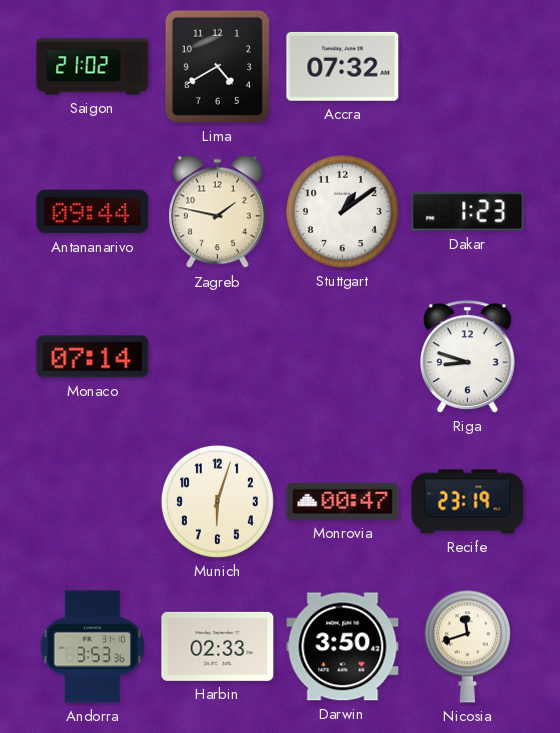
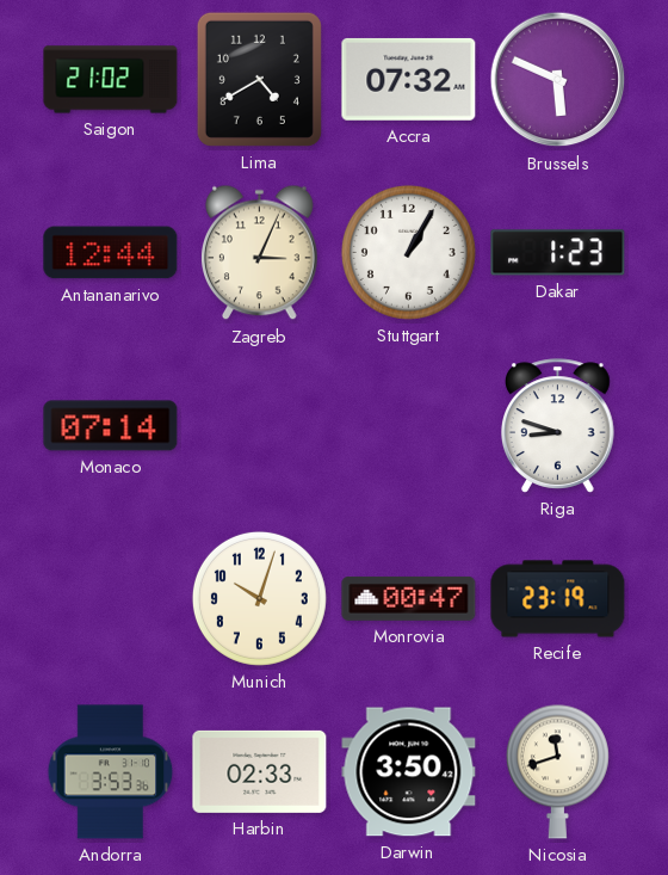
Brussels: none -> 5:49
Antananarivo: 09:44 -> 12:44
Zagreb: 1:47 -> 3:04
Stuttgart: 1:09 -> 1:05
Munich: 6:03 -> 10:03
